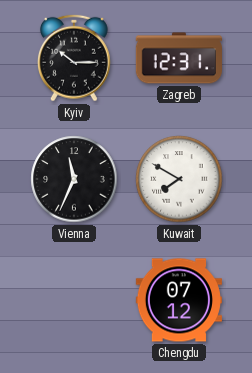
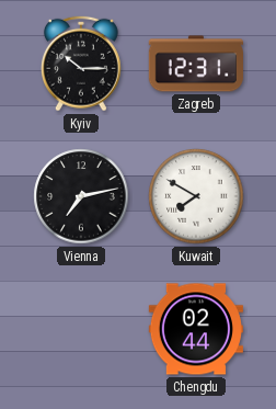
Vienna: 11:34 -> 7:13
Chengdu: 07:12 -> 02:44
